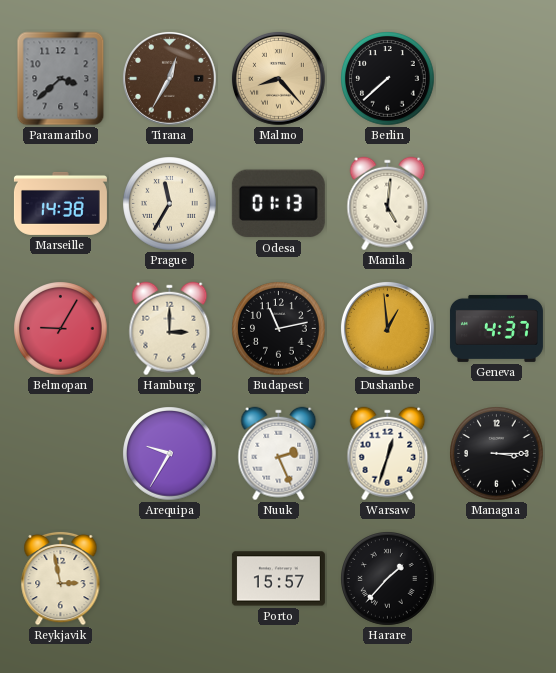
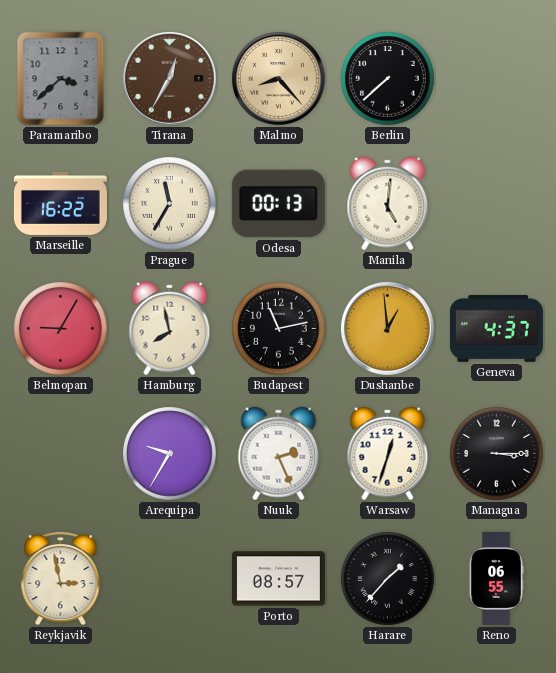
Marseille: 14:38 -> 16:22
Odesa: 01:13 -> 00:13
Hamburg: 3:00 -> 7:58
Porto: 15:57 -> 08:57
Reno: none -> 06:55
